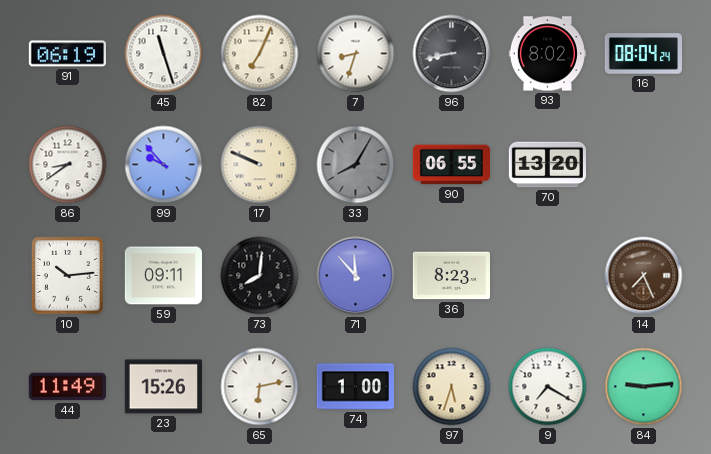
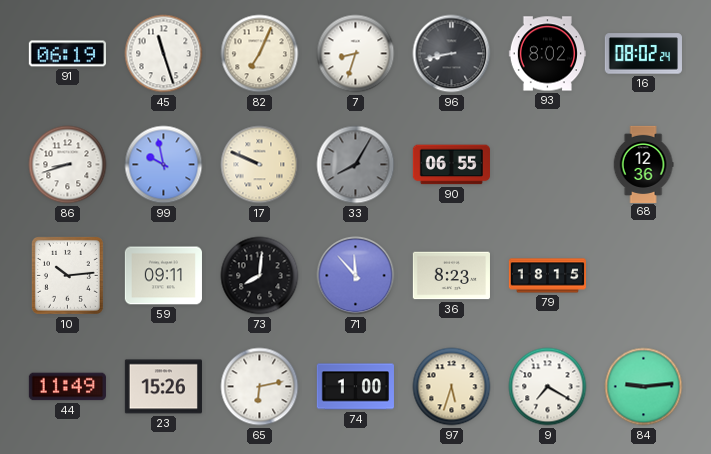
16: 08:04 -> 08:02
86: 8:39 -> 8:42
99: 9:53 -> 9:58
70: 13:20 -> none
68: none -> 12:36
79: none -> 18:15
14: 7:26 -> none
